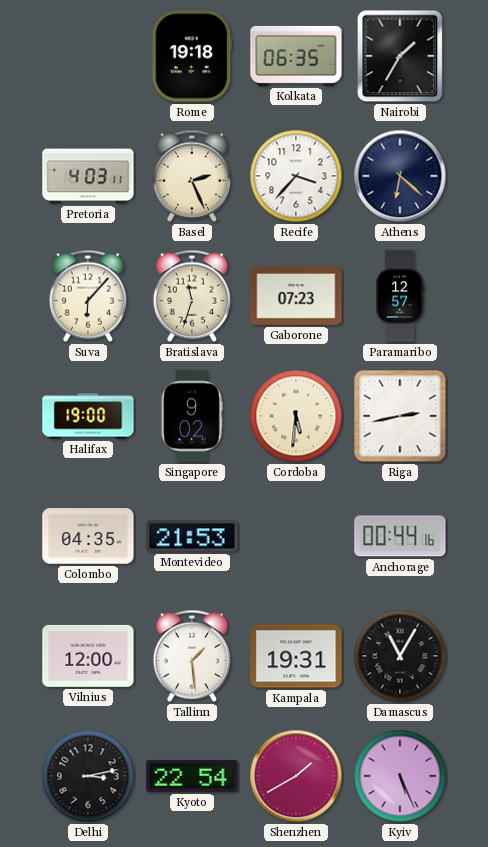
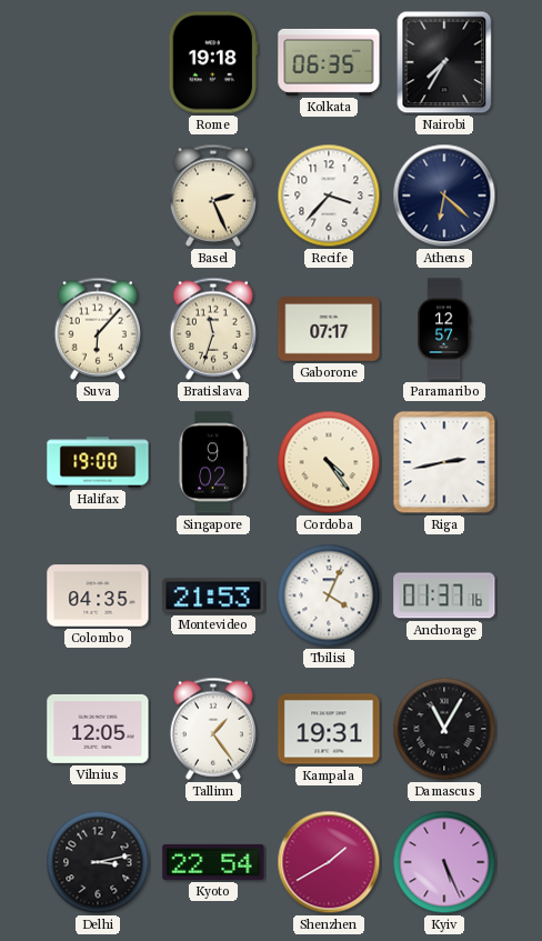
Nairobi: 1:35 -> 7:35
Pretoria: 4:03 -> none
Gaborone: 07:23 -> 07:17
Cordoba: 5:31 -> 4:24
Tbilisi: none -> 4:04
Anchorage: 00:44 -> 01:37
Vilnius: 12:00 -> 12:05
Tallinn: 1:29 -> 1:24
